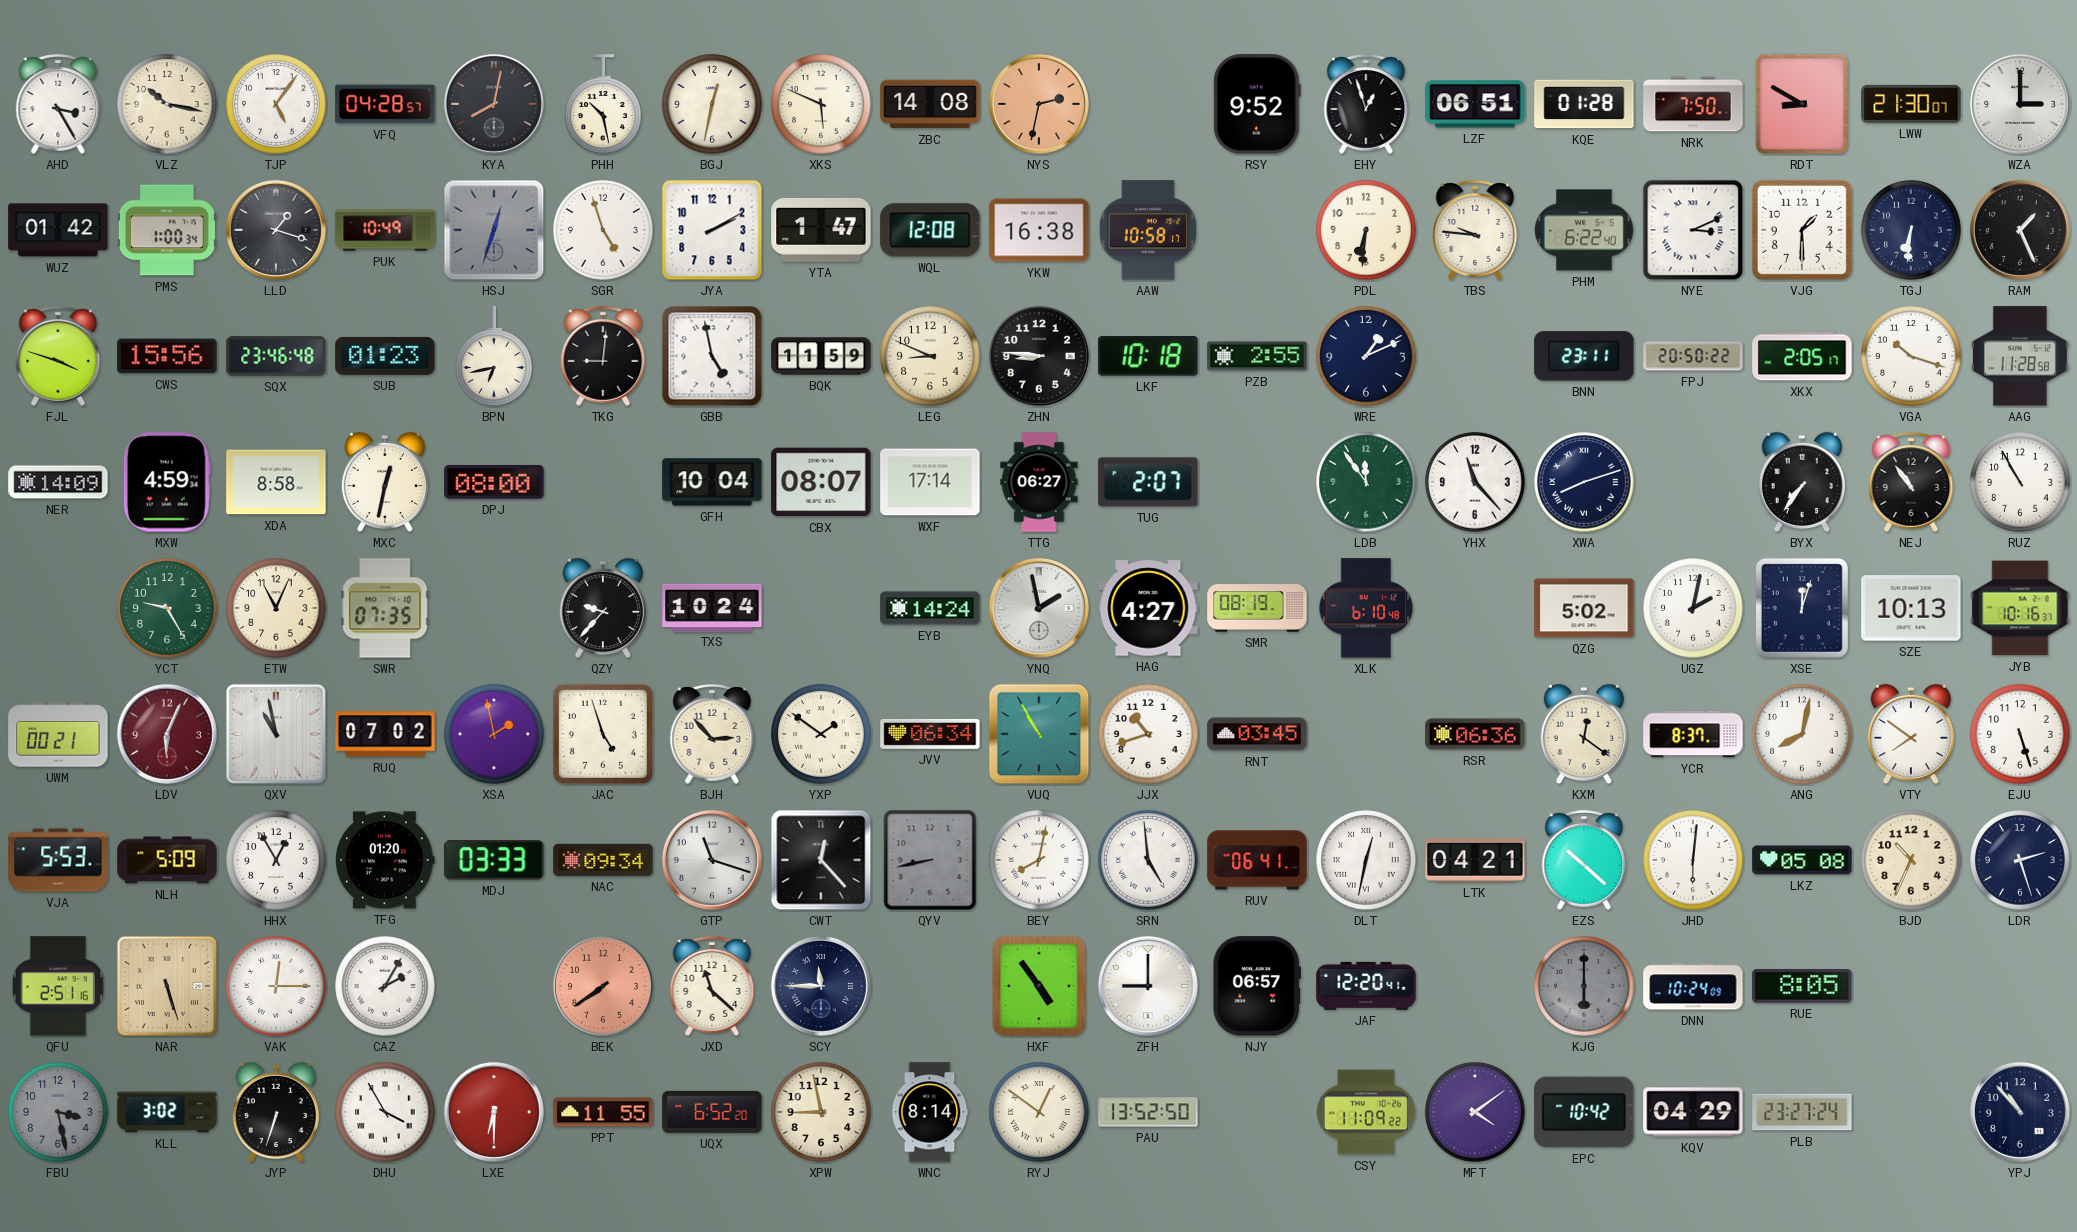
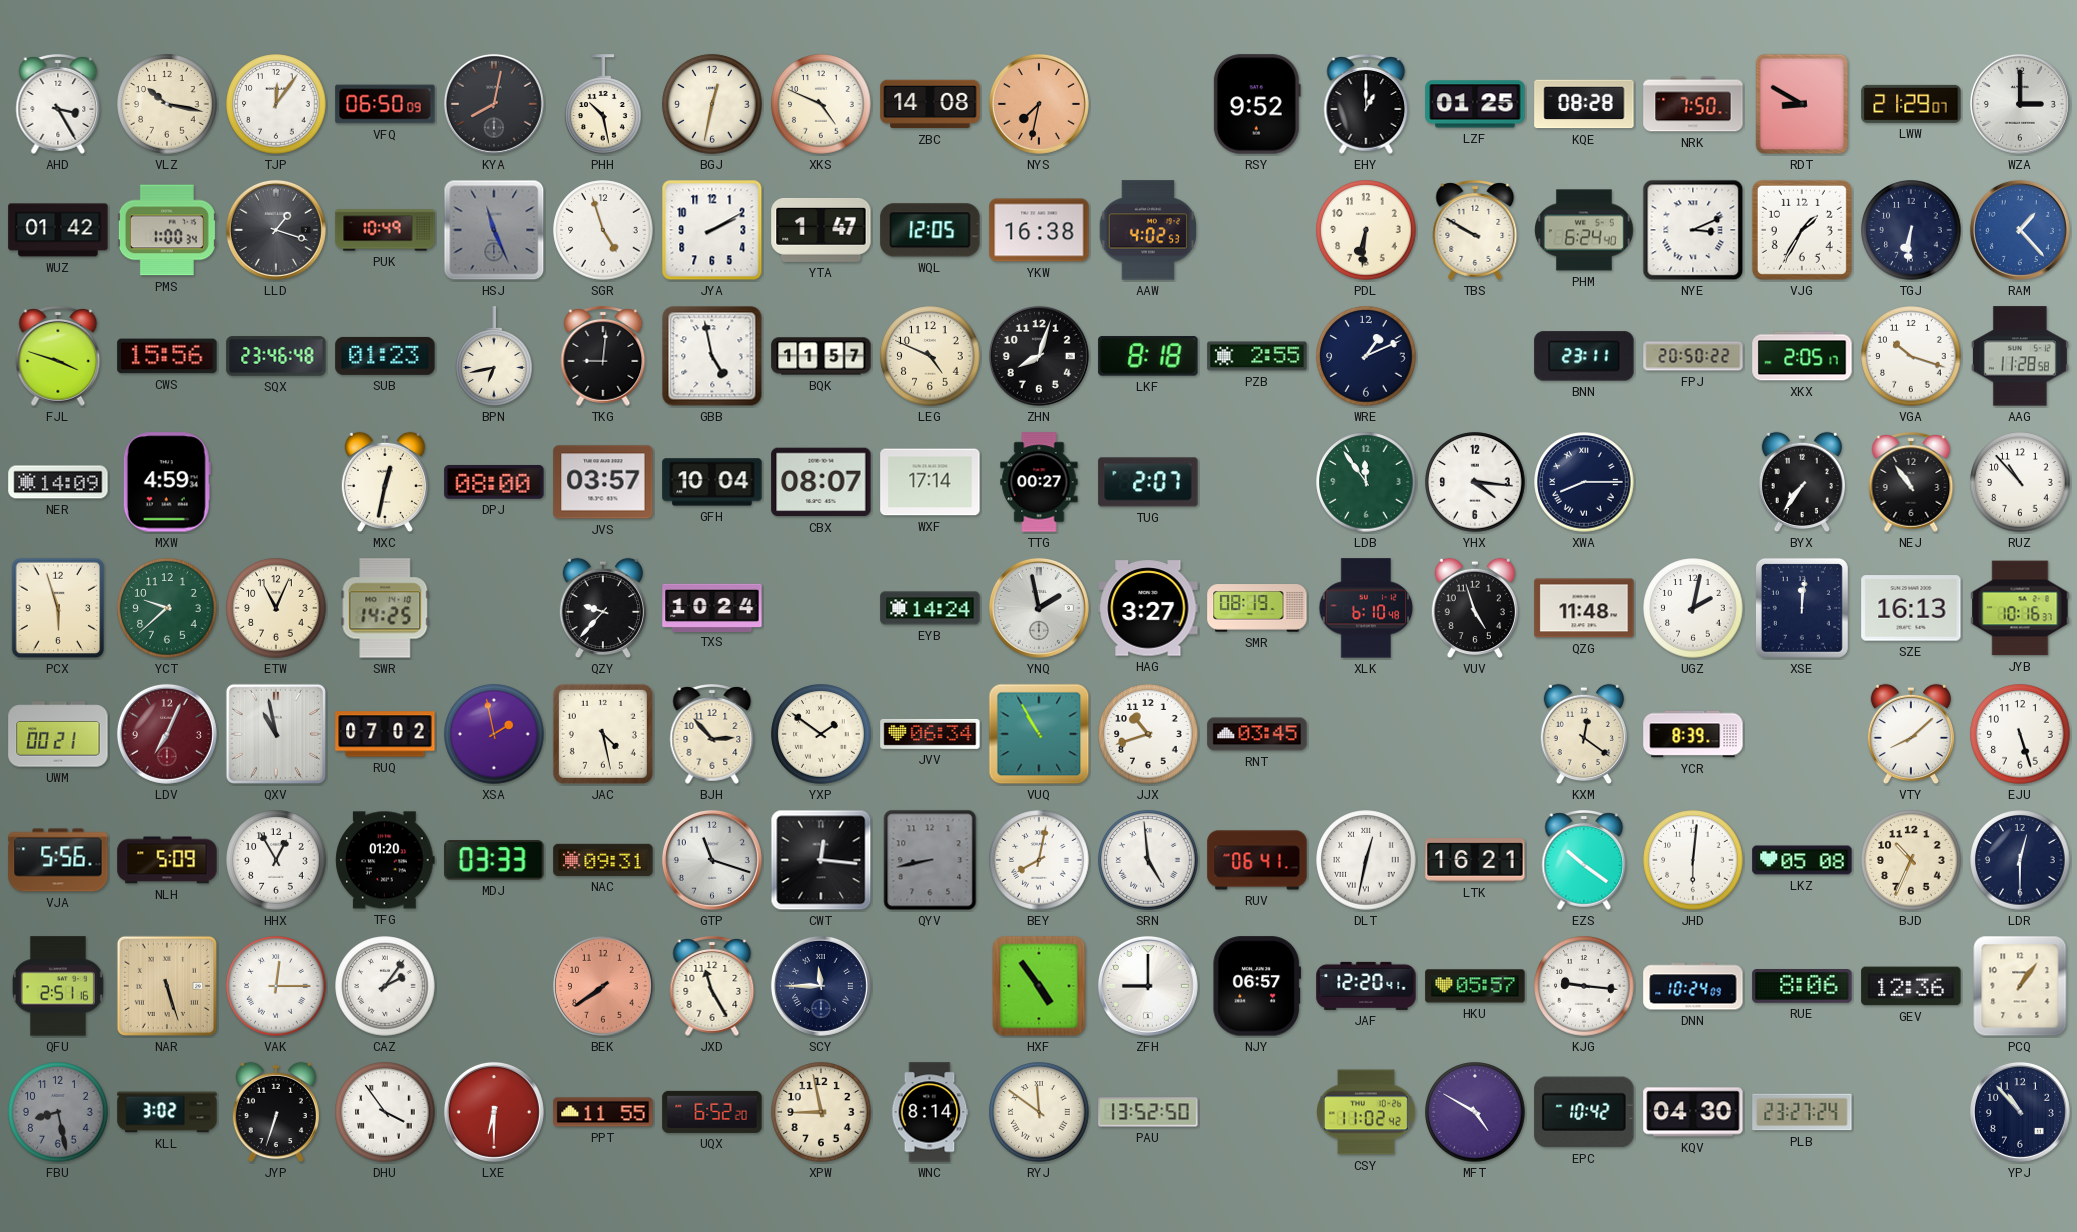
TJP: 5:06 -> 12:06
VFQ: 04:28 -> 06:50
XKS: 5:49 -> 4:49
NYS: 2:32 -> 7:32
EHY: 12:57 -> 1:00
LZF: 06:51 -> 01:25
KQE: 01:28 -> 08:28
LWW: 21:30 -> 21:29
HSJ: 12:33 -> 11:26
WQL: 12:08 -> 12:05
AAW: 10:58 -> 4:02
TBS: 9:46 -> 9:50
PHM: 6:22 -> 6:24
VJG: 1:30 -> 1:35
RAM: 1:26 -> 1:23
RAM dial: black -> blue
BQK: 11:59 -> 11:57
LEG: 8:49 -> 4:49
ZHN: 8:46 -> 8:03
LKF: 10:18 -> 8:18
XDA: 8:58 -> none
JVS: none -> 03:57
TTG: 06:27 -> 00:27
YHX: 11:23 -> 4:16
XWA: 8:12 -> 8:15
RUZ: 10:55 -> 10:53
PCX: none -> 5:57
YCT: 9:25 -> 9:38
SWR: 07:35 -> 14:25
HAG: 4:27 -> 3:27
VUV: none -> 4:57
QZG: 5:02 -> 11:48
XSE: 12:03 -> 12:01
SZE: 10:13 -> 16:13
LDV: 6:04 -> 7:04
JAC: 4:57 -> 4:28
RSR: 06:36 -> none
YCR: 8:37 -> 8:39
ANG: 8:02 -> none
VTY: 7:51 -> 8:08
VJA: 5:53 -> 5:56
NAC: 09:34 -> 09:31
CWT: 12:23 -> 12:16
LTK: 04:21 -> 16:21
EZS: 10:22 -> 10:21
LDR: 2:27 -> 12:30
CAZ: 2:05 -> 2:06
JXD: 11:22 -> 11:25
HKU: none -> 05:57
KJG: 6:00 -> 9:16
KJG dial: grey -> white
RUE: 8:05 -> 8:06
GEV: none -> 12:36
PCQ: none -> 1:06
FBU: 3:28 -> 8:28
DHU: 3:55 -> 3:54
RYJ: 12:51 -> 11:51
CSY: 11:09 -> 11:02
MFT: 4:09 -> 4:50
KQV: 04:29 -> 04:30
